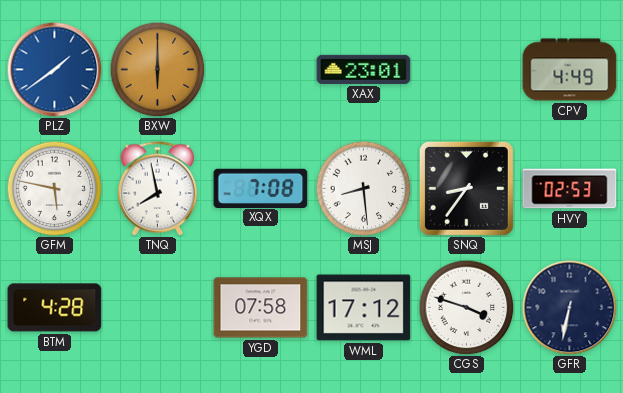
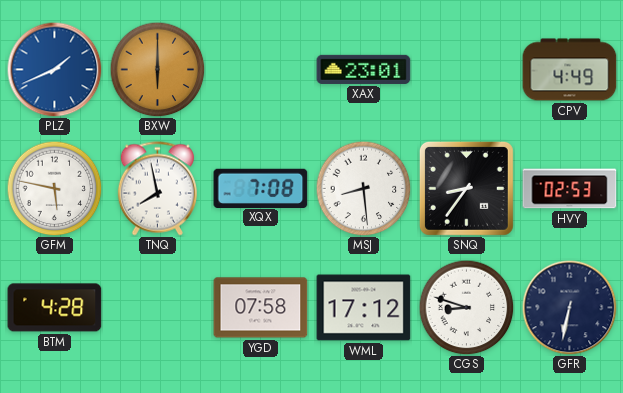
PLZ: 1:39 -> 1:41
CGS: 3:48 -> 8:48
